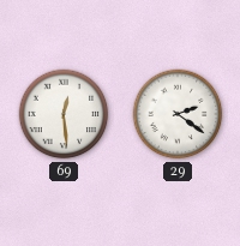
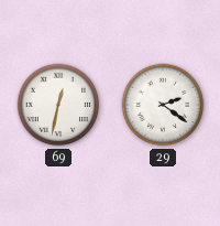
69: 12:29 -> 12:32
